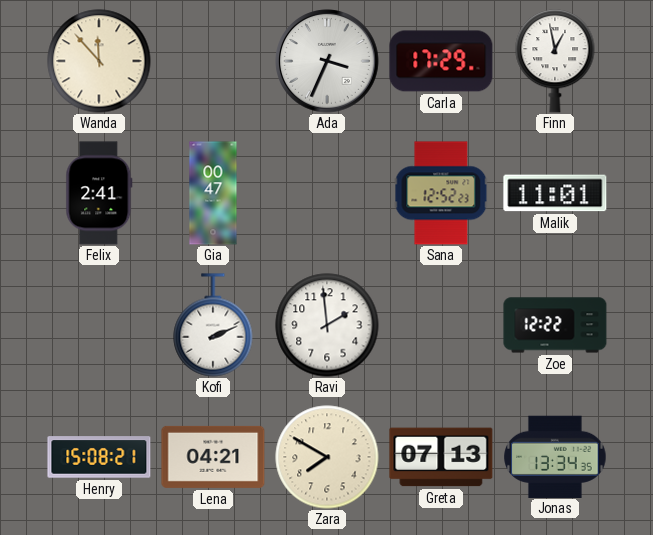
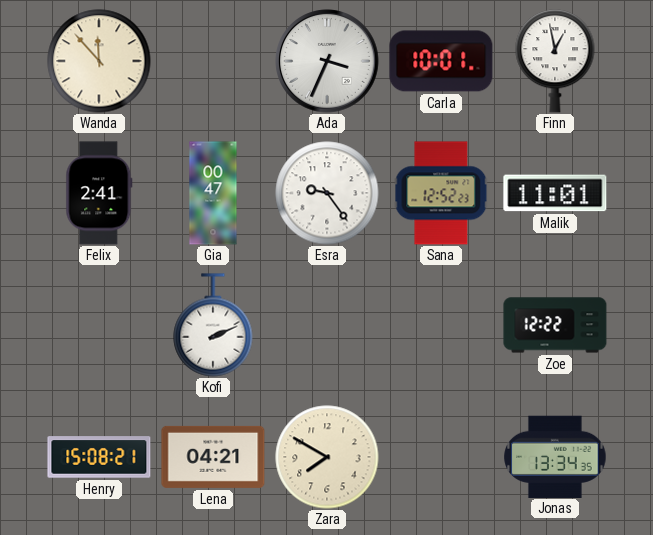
Carla: 17:29 -> 10:01
Esra: none -> 9:24
Ravi: 1:59 -> none
Greta: 07:13 -> none
